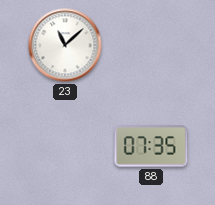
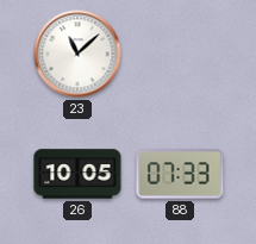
26: none -> 10:05
88: 07:35 -> 07:33
